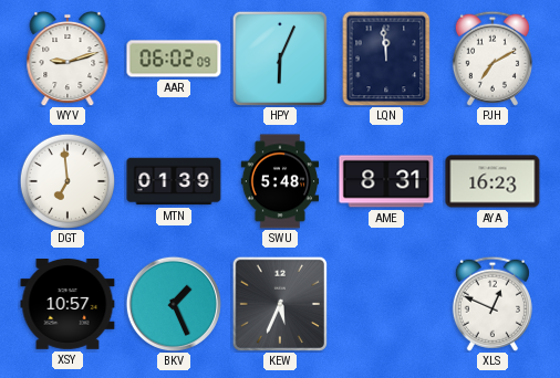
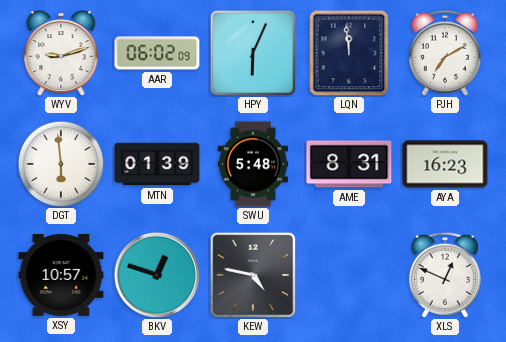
DGT: 6:59 -> 5:59
BKV: 1:26 -> 12:48
KEW: 5:34 -> 4:47
